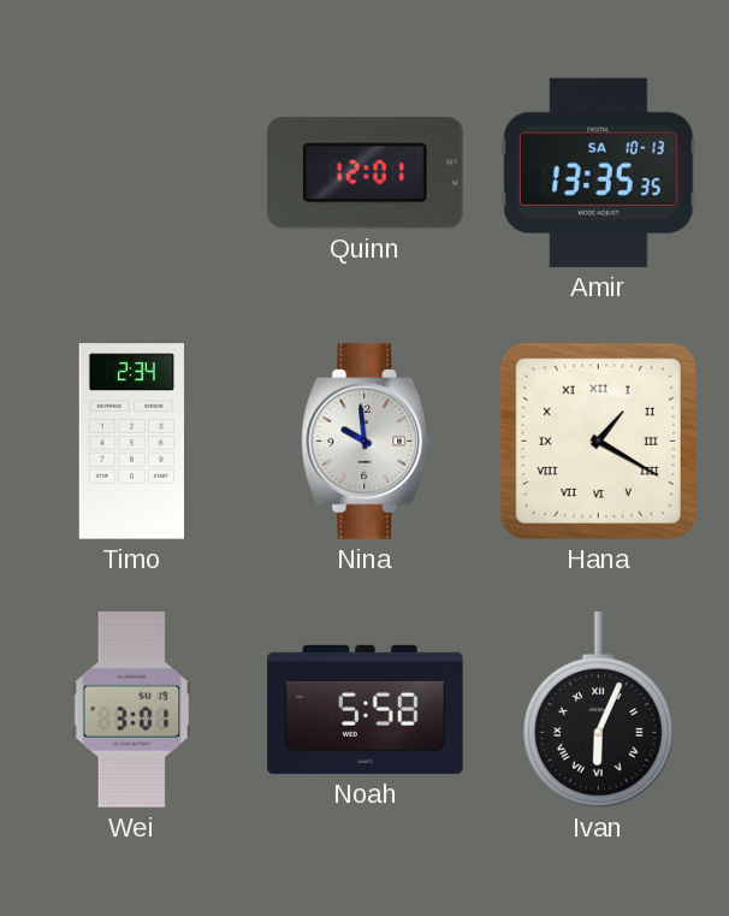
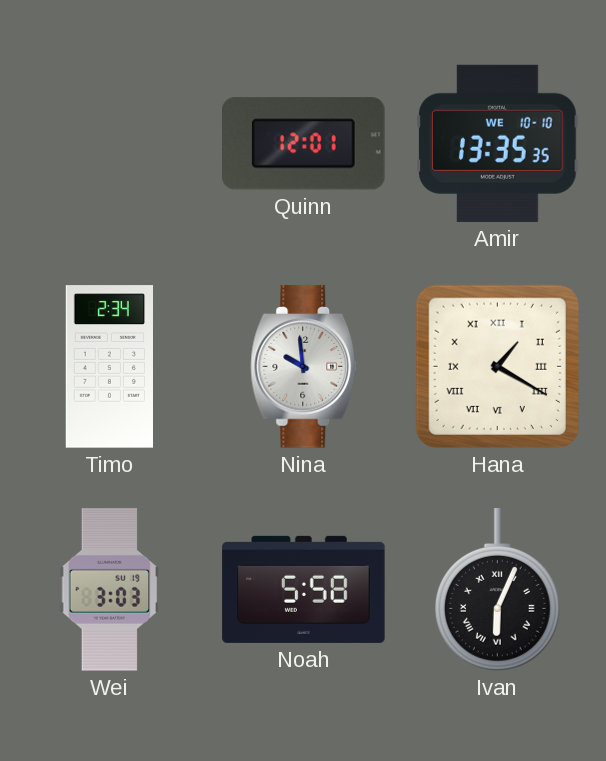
Amir date: SA 10-13 -> WE 10-10
Wei: 3:01 -> 3:03
